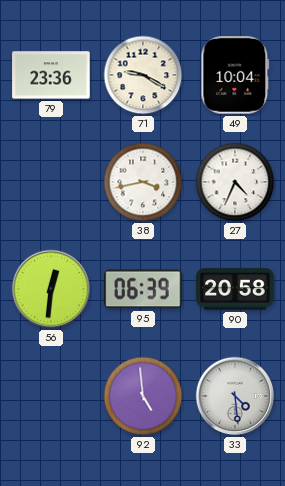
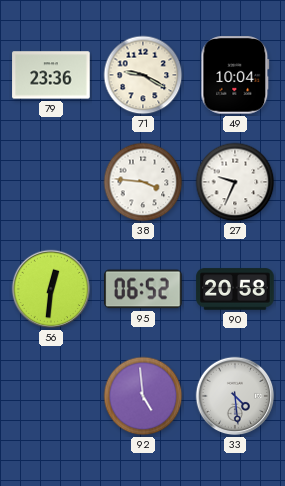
38: 3:43 -> 3:46
27: 4:34 -> 9:34
95: 06:39 -> 06:52
